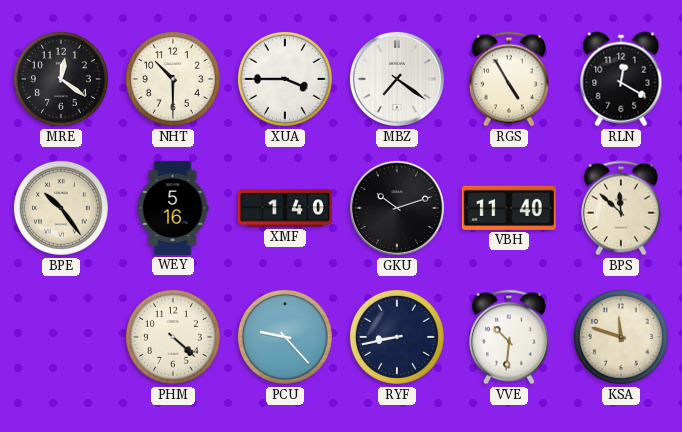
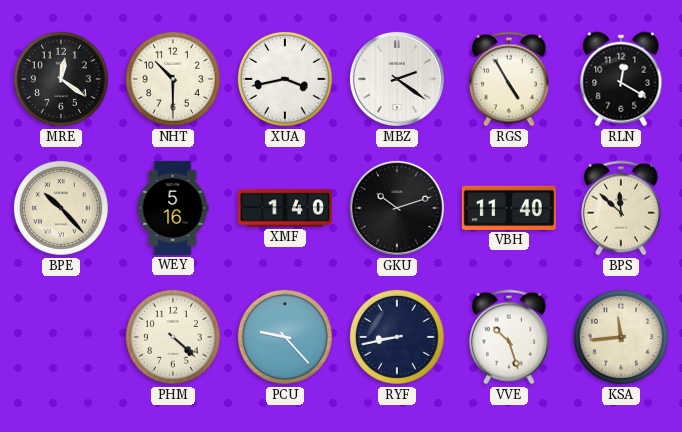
XUA: 3:45 -> 3:43
MBZ: 7:21 -> 2:21
BPE: 10:24 -> 10:23
VVE: 10:31 -> 10:27
KSA: 11:48 -> 11:44
